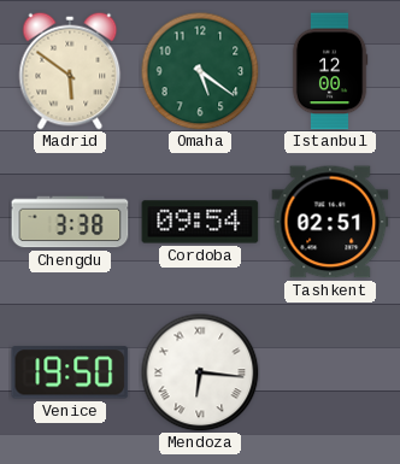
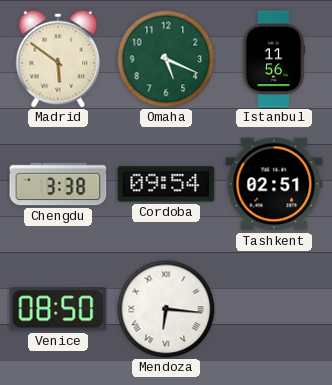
Omaha: 5:21 -> 5:19
Istanbul: 12:00 -> 11:56
Venice: 19:50 -> 08:50
